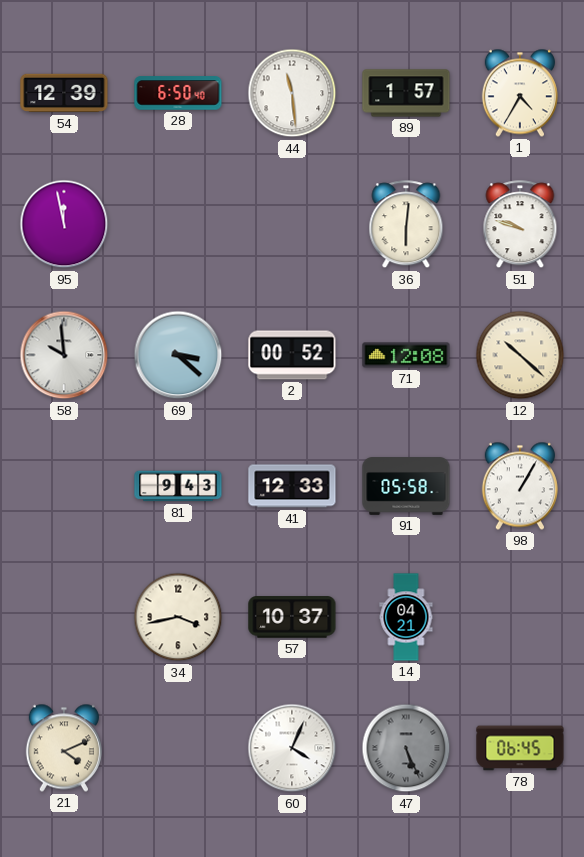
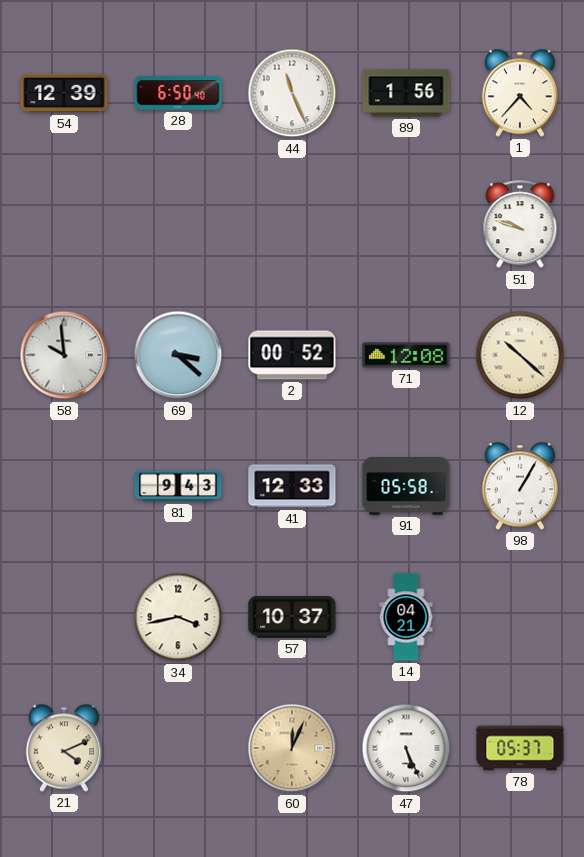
44: 11:29 -> 11:26
89: 1:57 -> 1:56
1: 4:35 -> 4:37
95: 11:58 -> none
36: 6:01 -> none
60: 4:04 -> 12:04
60 dial: white -> champagne
47 dial: grey -> white
78: 06:45 -> 05:37
